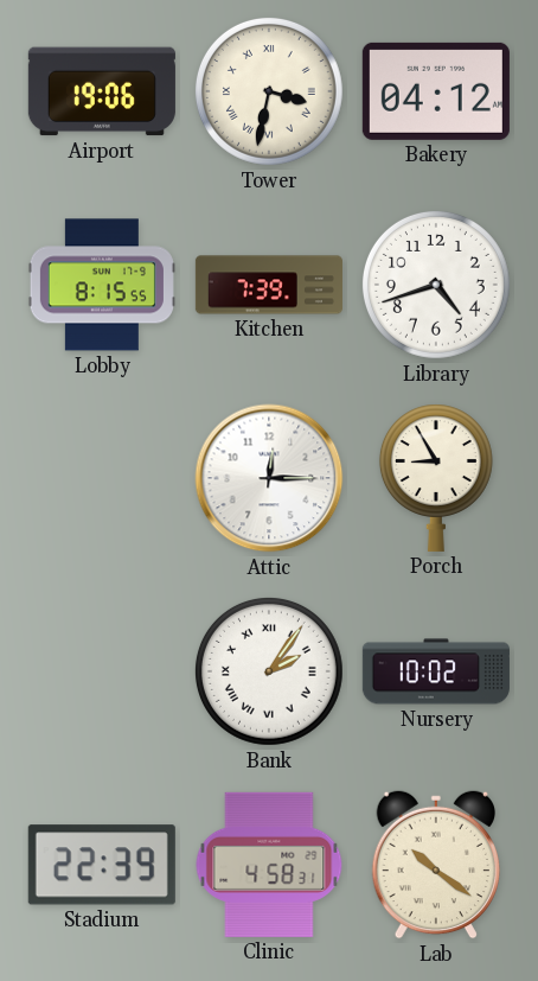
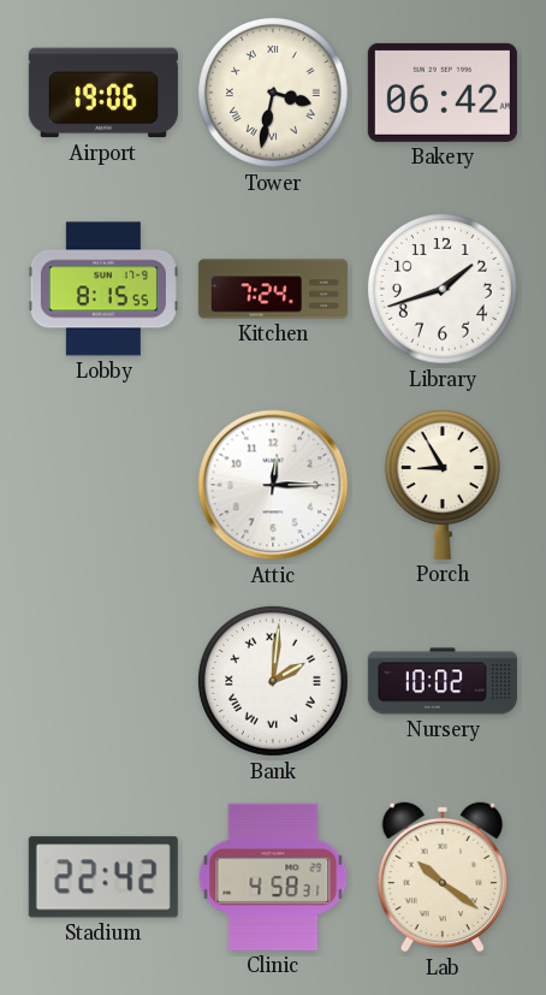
Bakery: 04:12 -> 06:42
Kitchen: 7:39 -> 7:24
Library: 4:42 -> 1:42
Bank: 2:06 -> 2:01
Stadium: 22:39 -> 22:42
